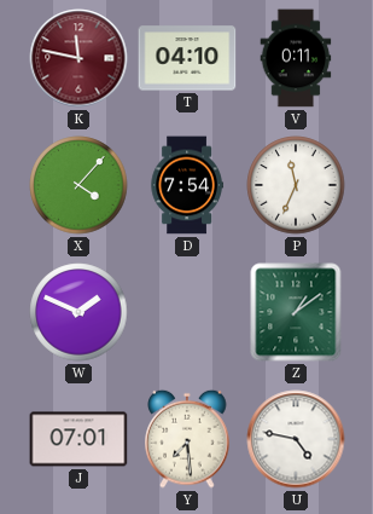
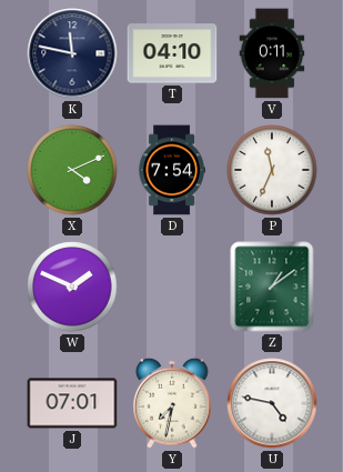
K dial: burgundy -> navy
X: 4:07 -> 4:11
Y: 7:29 -> 7:32
